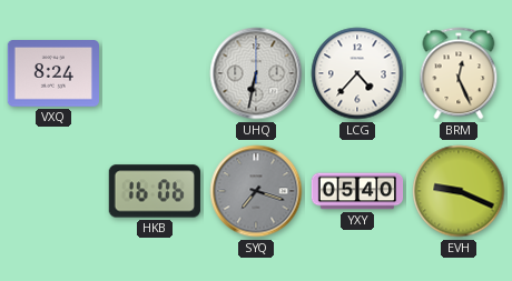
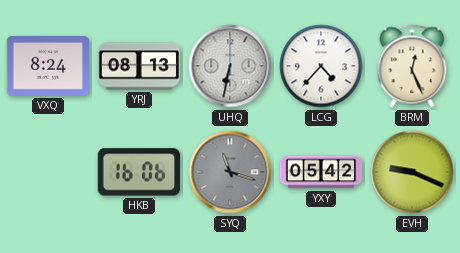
YRJ: none -> 08:13
SYQ: 7:18 -> 11:18
YXY: 05:40 -> 05:42
